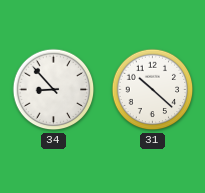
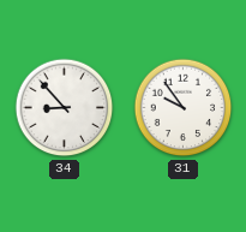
31: 10:22 -> 9:54
